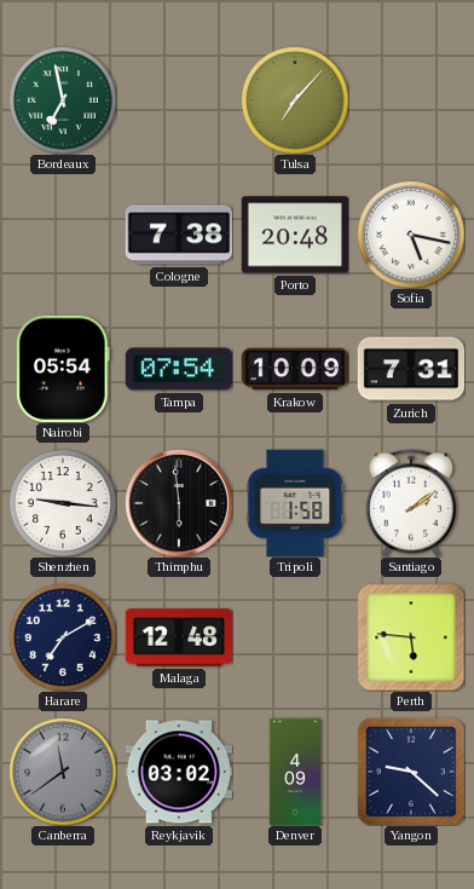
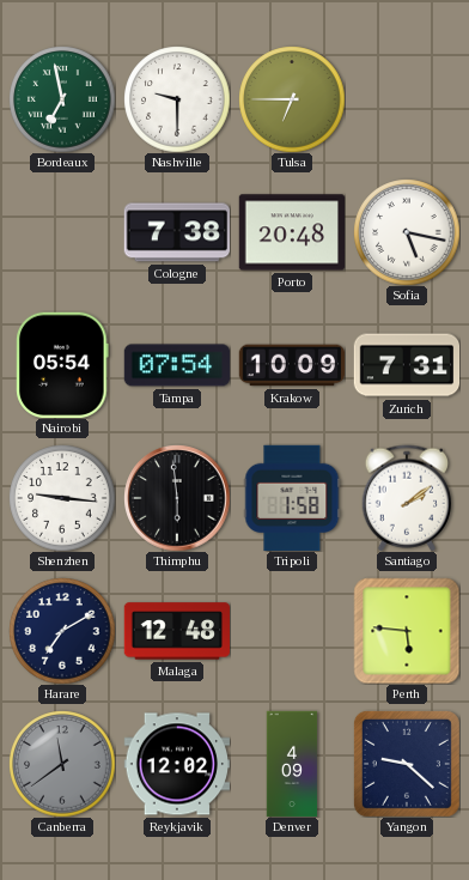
Nashville: none -> 9:30
Tulsa: 7:07 -> 6:45
Reykjavik: 03:02 -> 12:02
